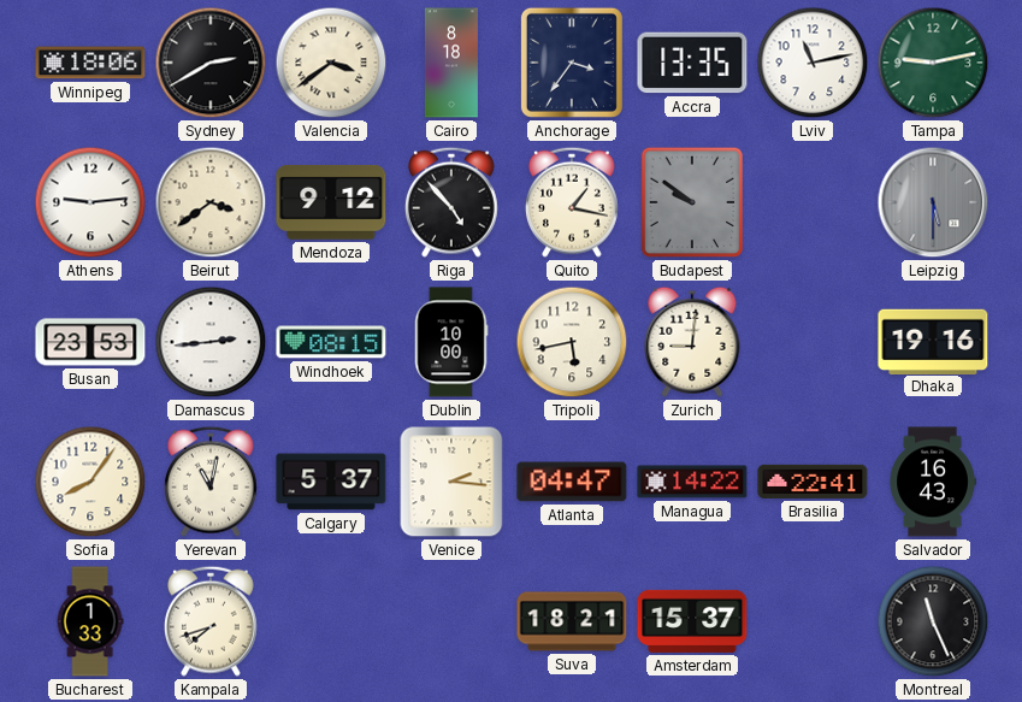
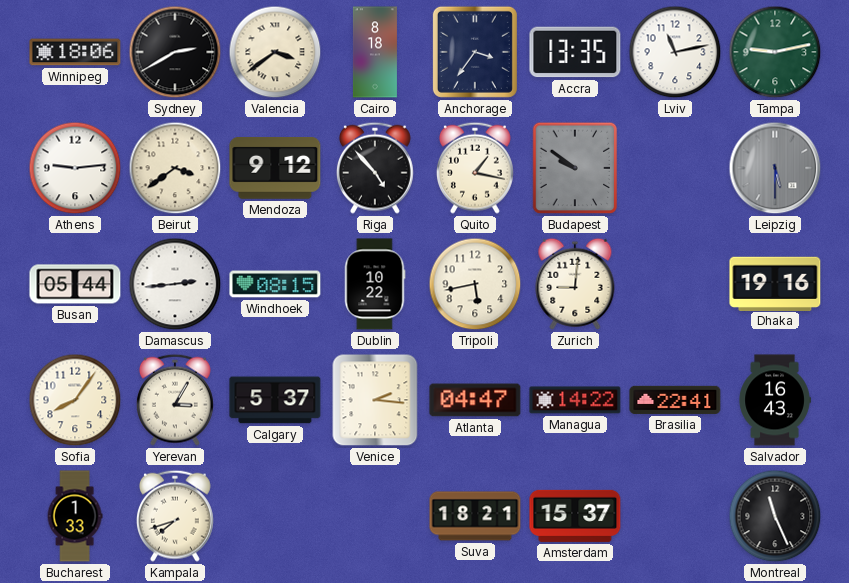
Busan: 23:53 -> 05:44
Dublin: 10:00 -> 10:22
Yerevan: 11:02 -> 3:05
